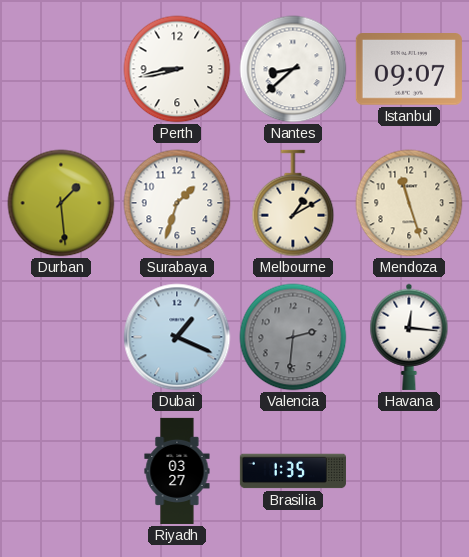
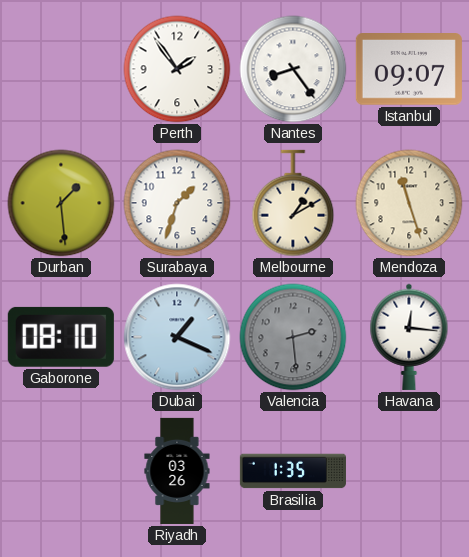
Perth: 8:43 -> 1:54
Nantes: 8:38 -> 8:24
Gaborone: none -> 08:10
Valencia: 2:31 -> 2:29
Riyadh: 03:27 -> 03:26
